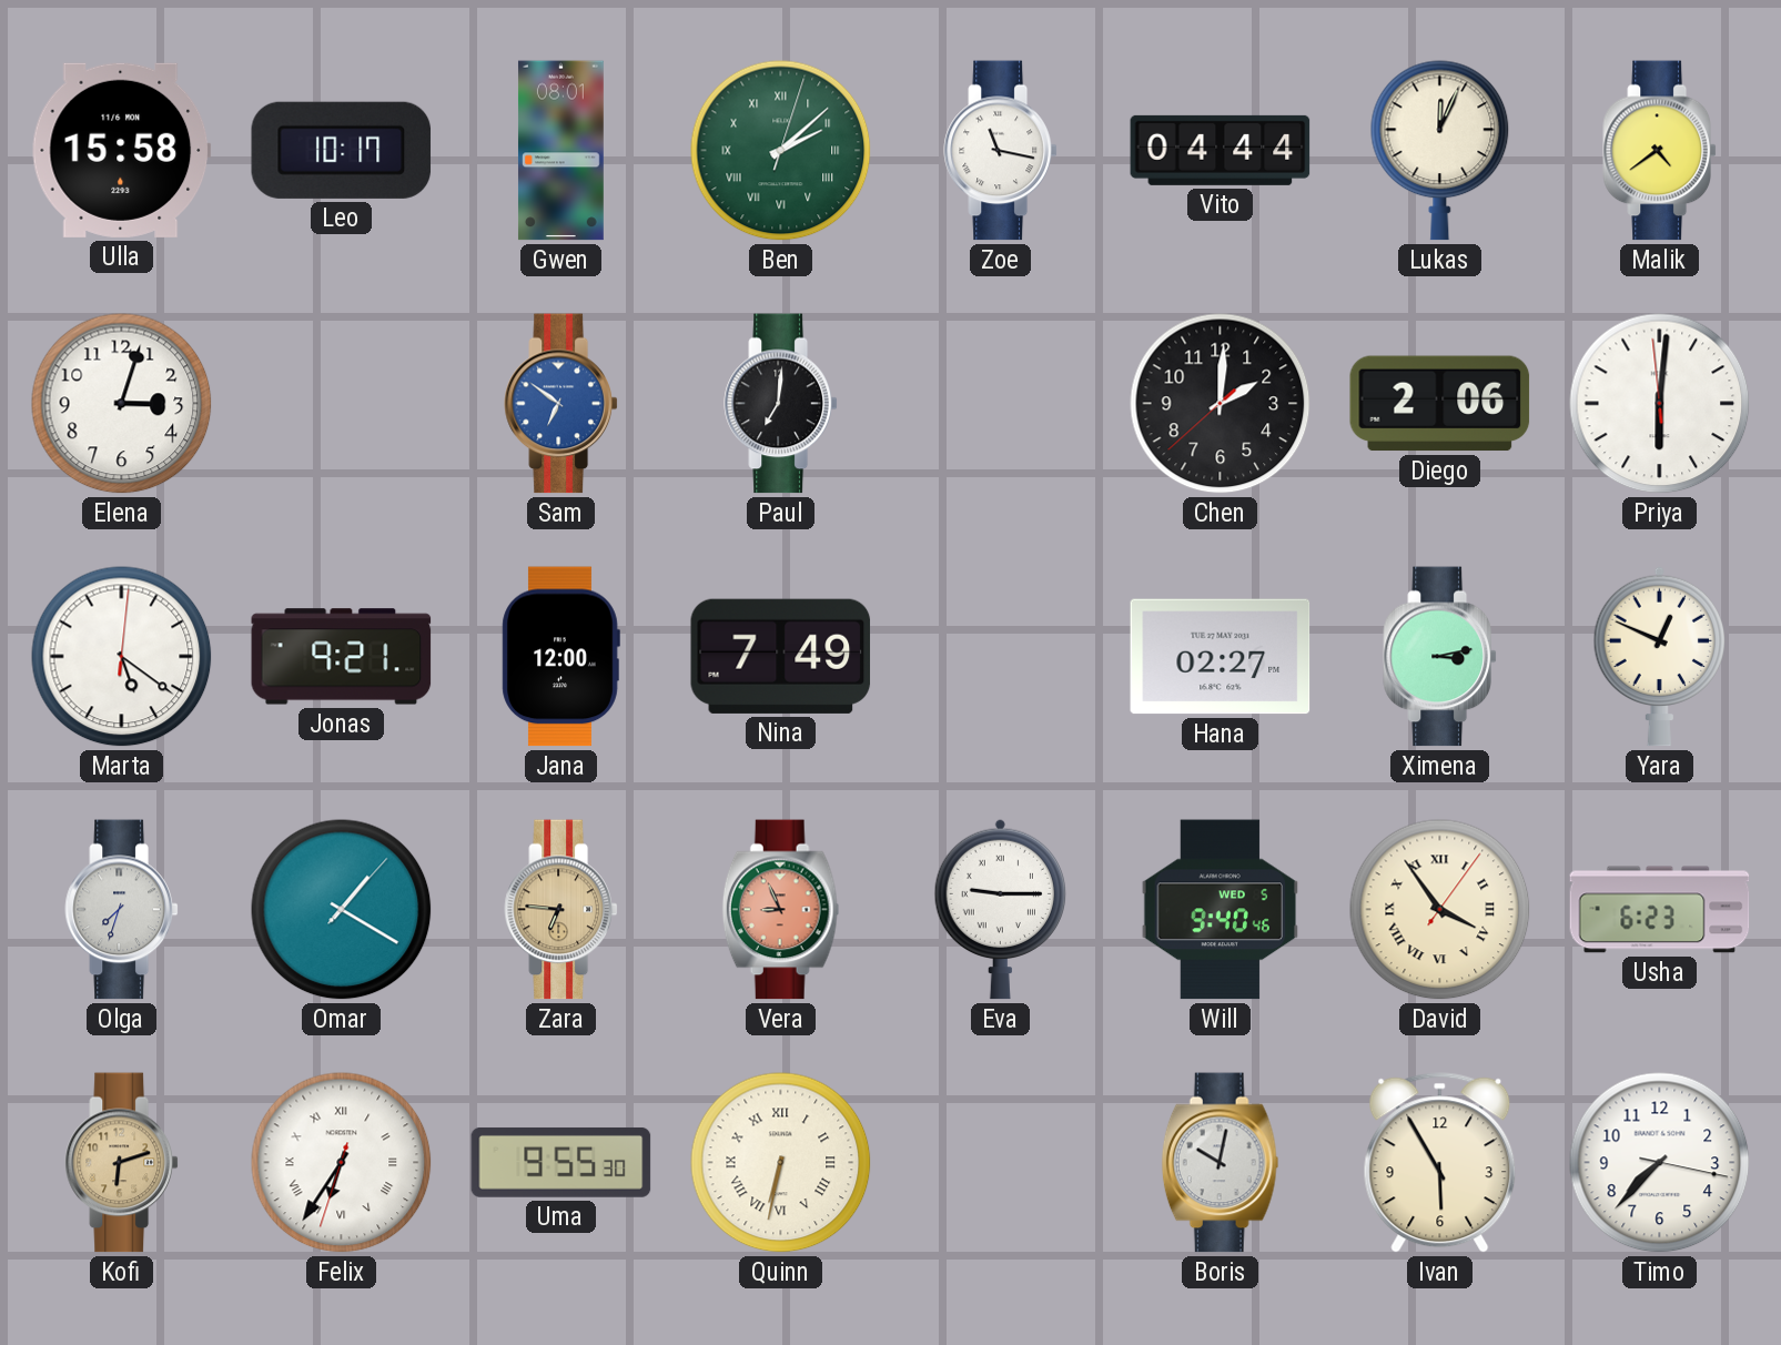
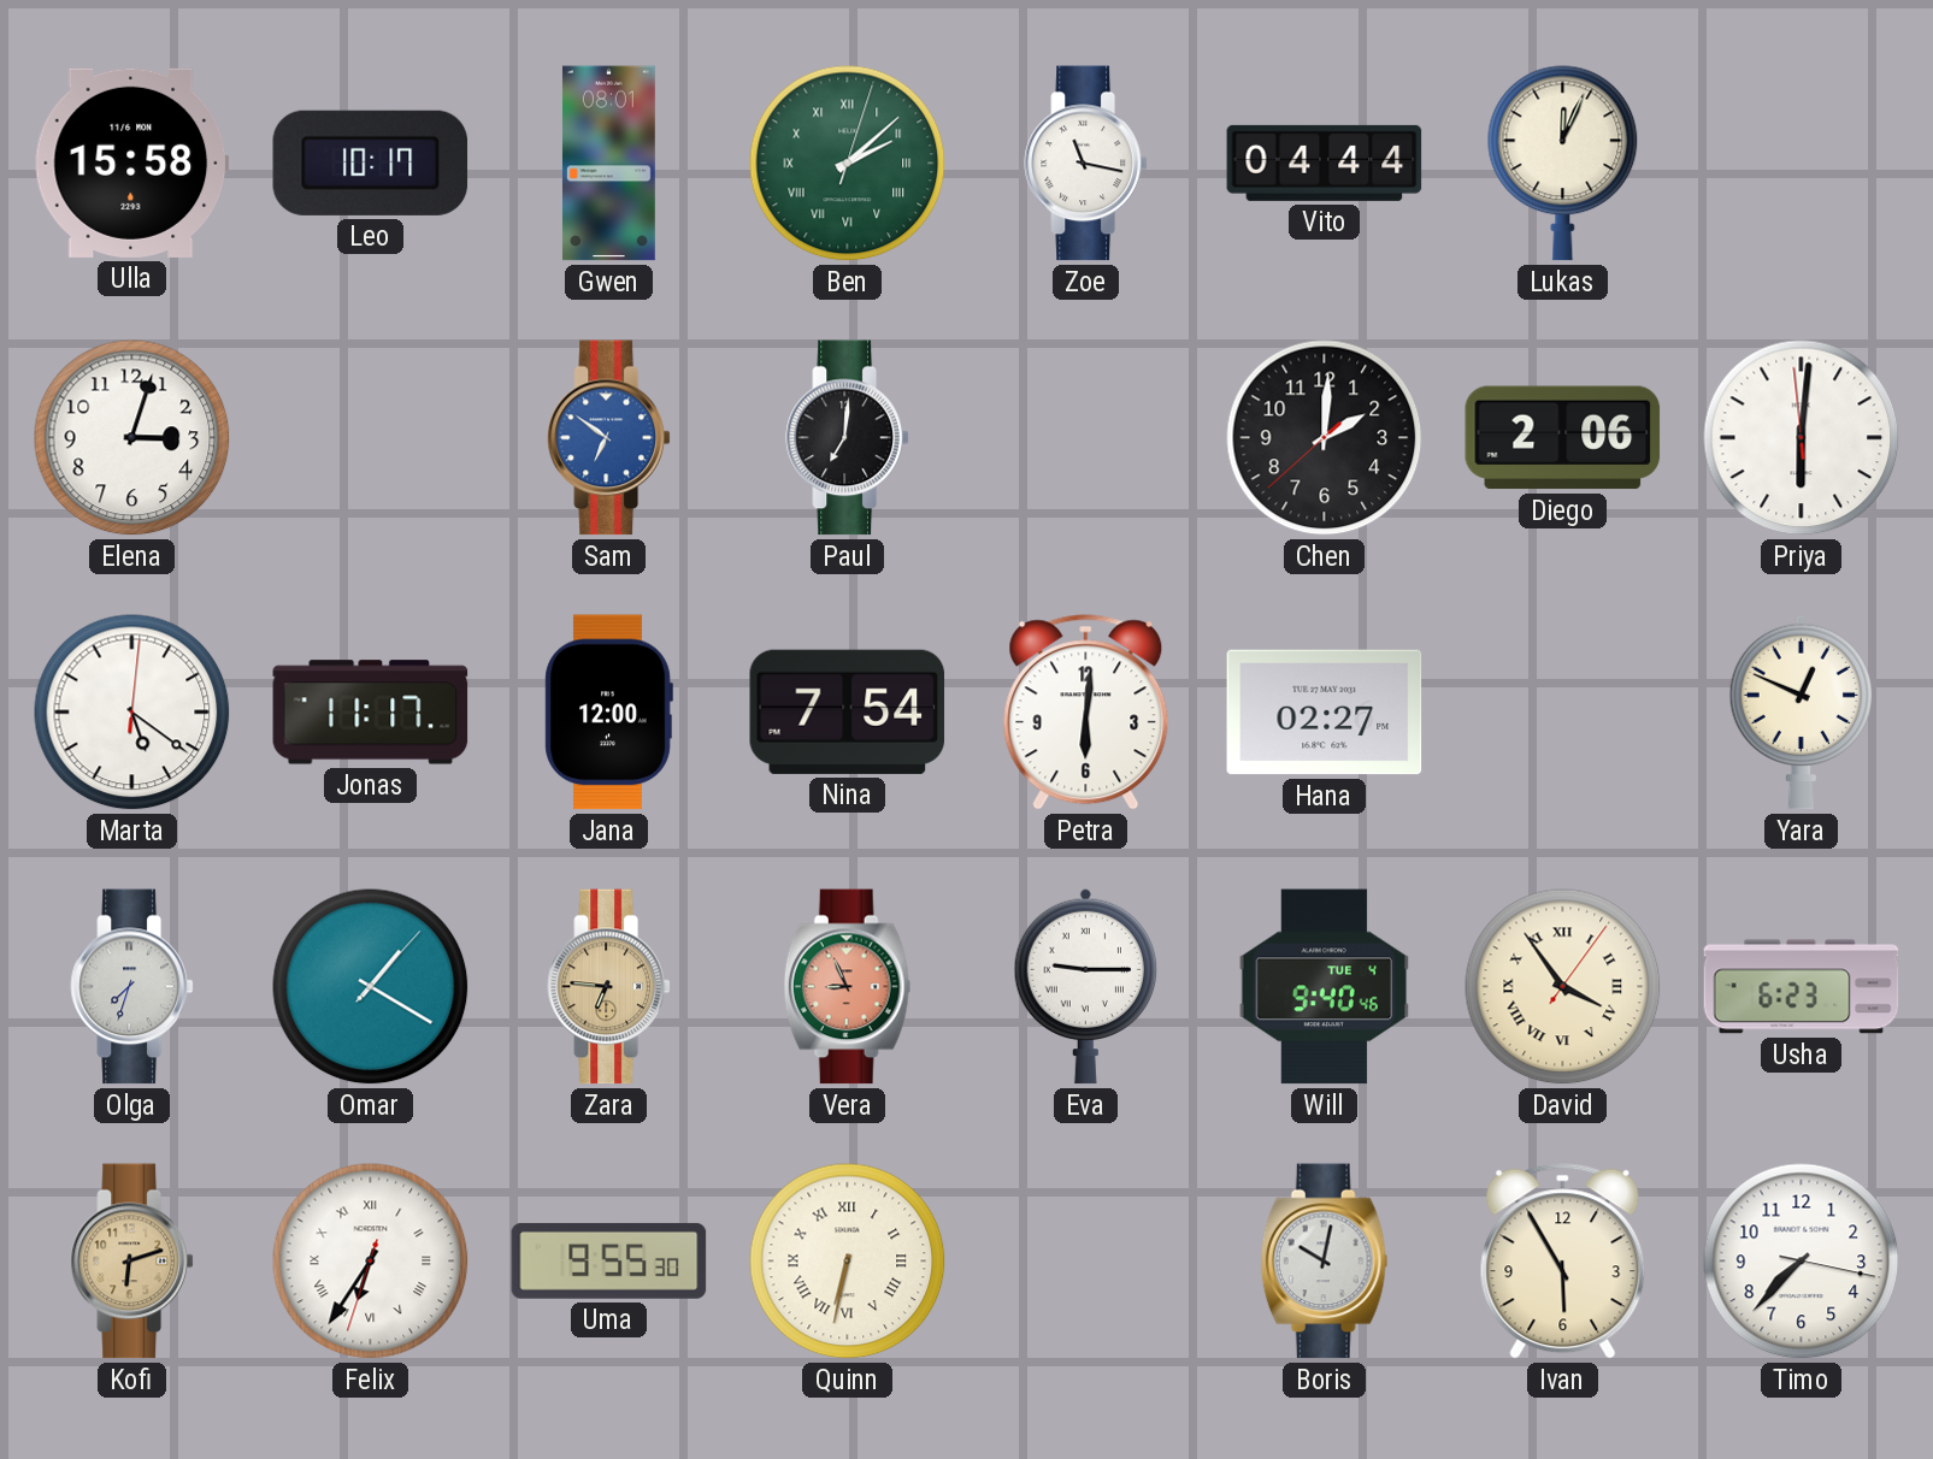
Malik: 4:39 -> none
Jonas: 9:21 -> 11:17
Nina: 7:49 -> 7:54
Petra: none -> 6:01
Ximena: 3:13 -> none
Will date: WED 5 -> TUE 4
